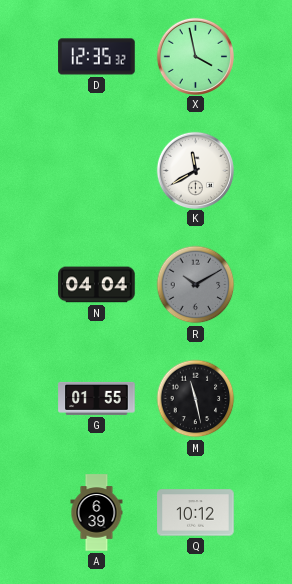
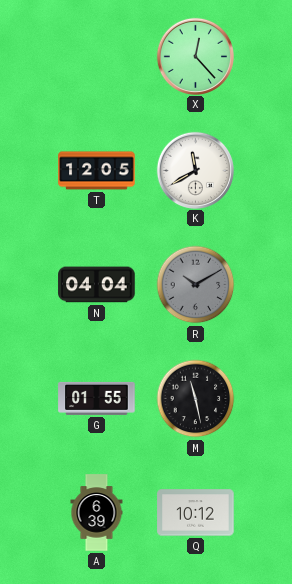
D: 12:35 -> none
X: 3:58 -> 12:23
T: none -> 12:05
